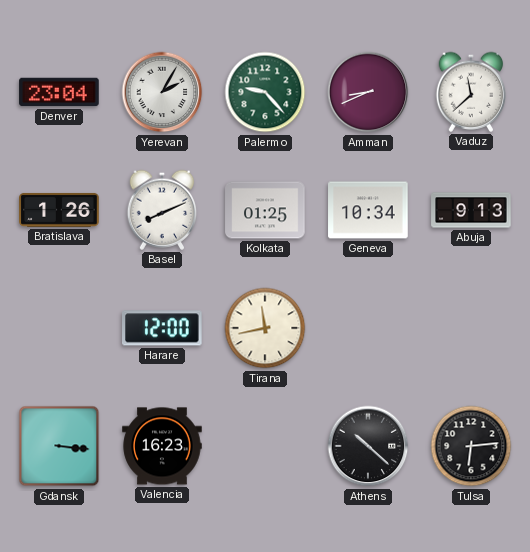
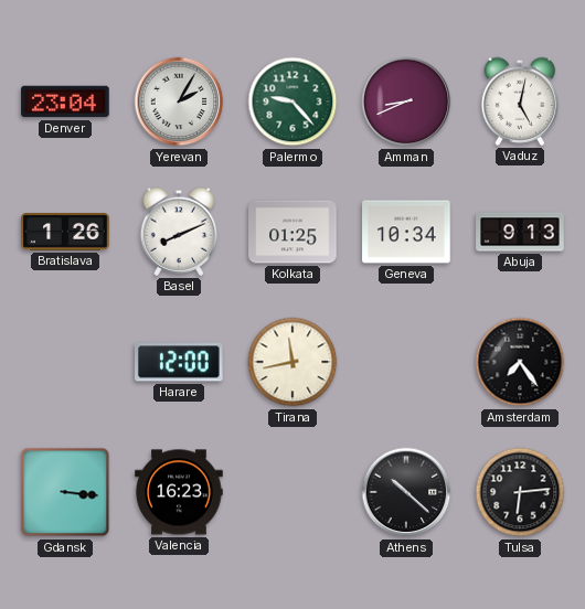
Vaduz: 11:38 -> 5:02
Amsterdam: none -> 7:24
